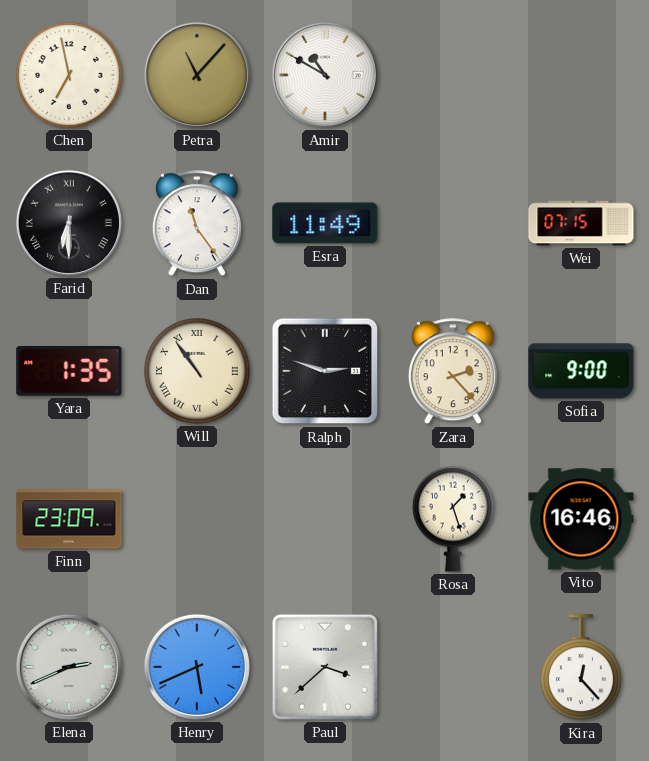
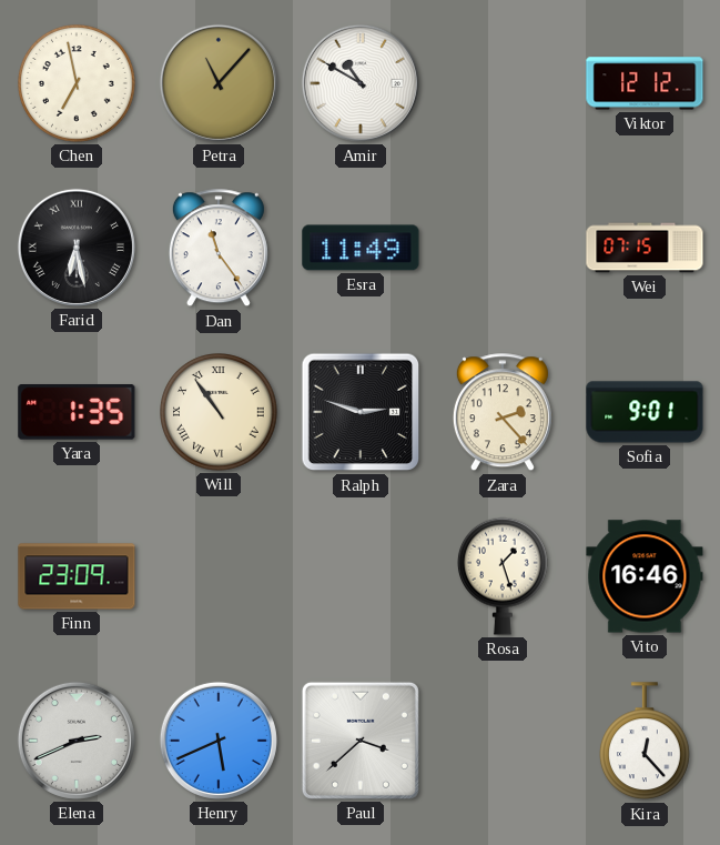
Viktor: none -> 12:12
Farid: 6:30 -> 6:28
Sofia: 9:00 -> 9:01
